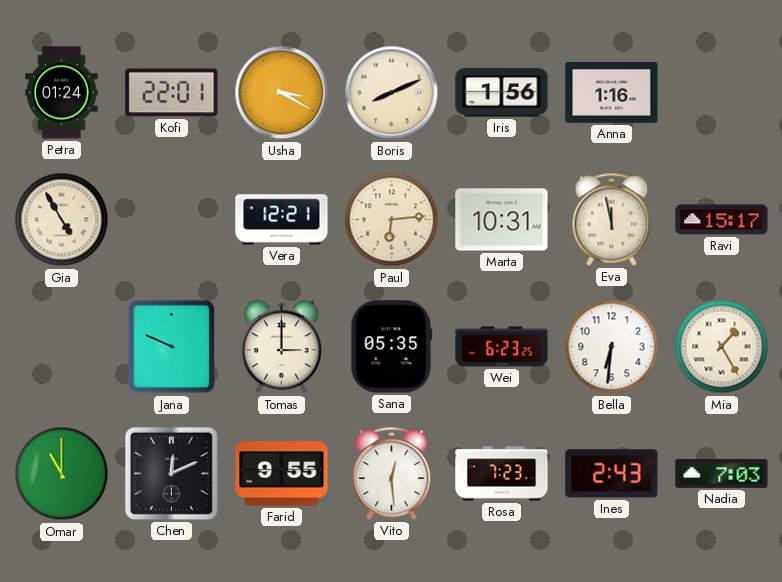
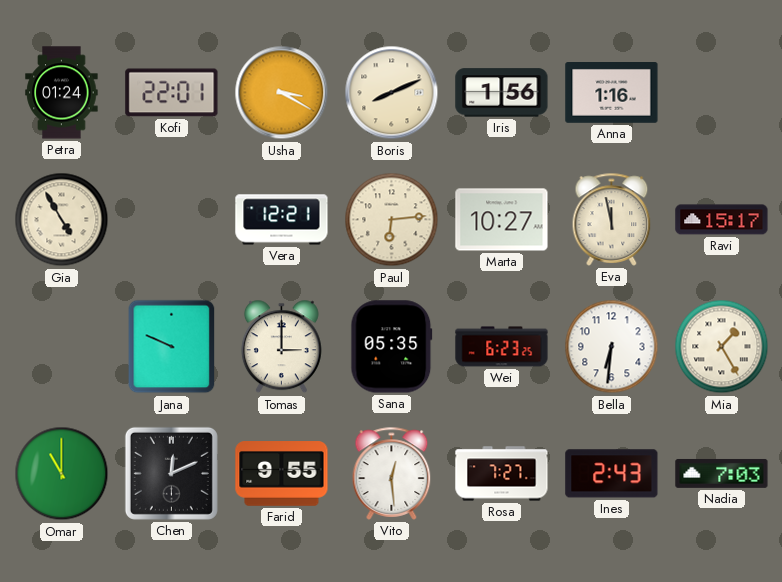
Marta: 10:31 -> 10:27
Rosa: 7:23 -> 7:27
